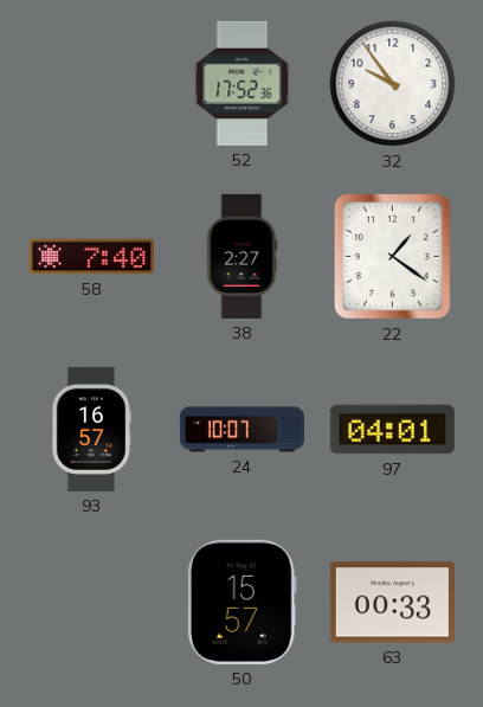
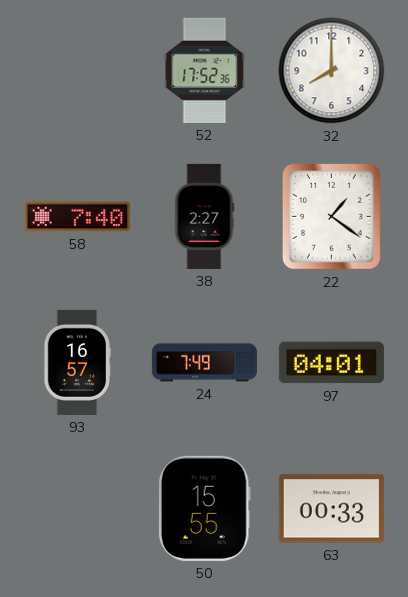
32: 9:54 -> 8:00
24: 10:07 -> 7:49
50: 15:57 -> 15:55
